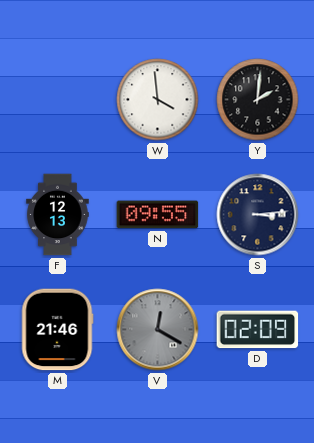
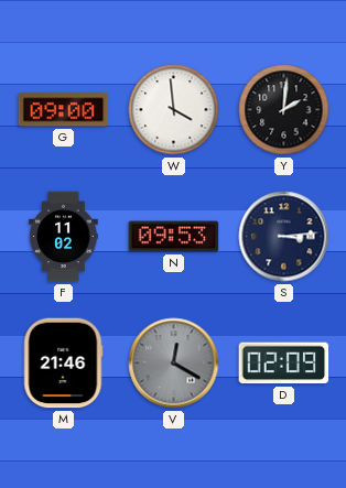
G: none -> 09:00
F: 12:13 -> 11:02
N: 09:55 -> 09:53
